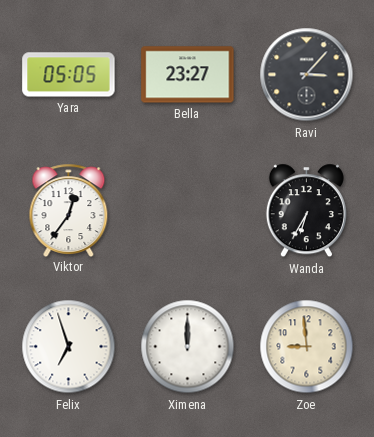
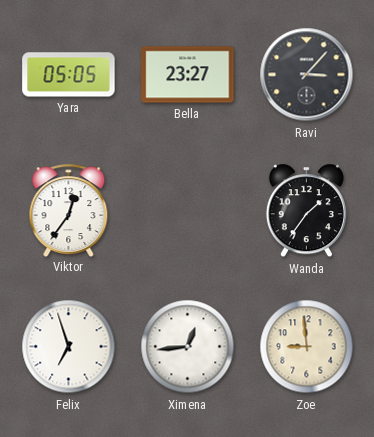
Wanda: 6:35 -> 1:36
Ximena: 12:00 -> 12:44
